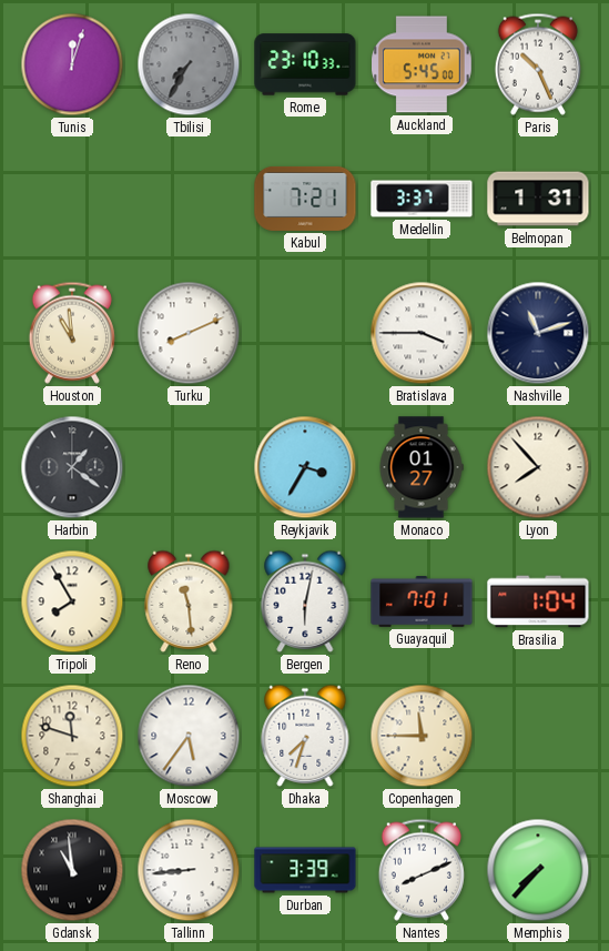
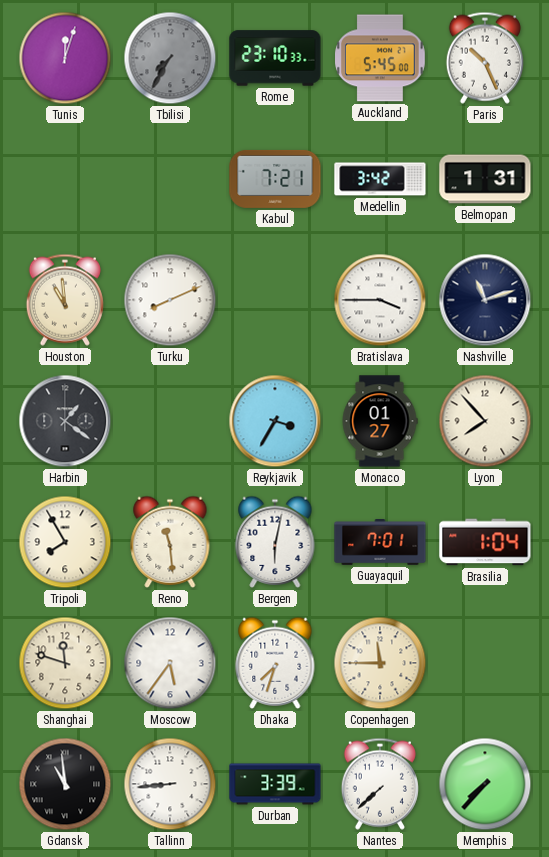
Medellin: 3:37 -> 3:42
Nantes: 8:11 -> 7:38
